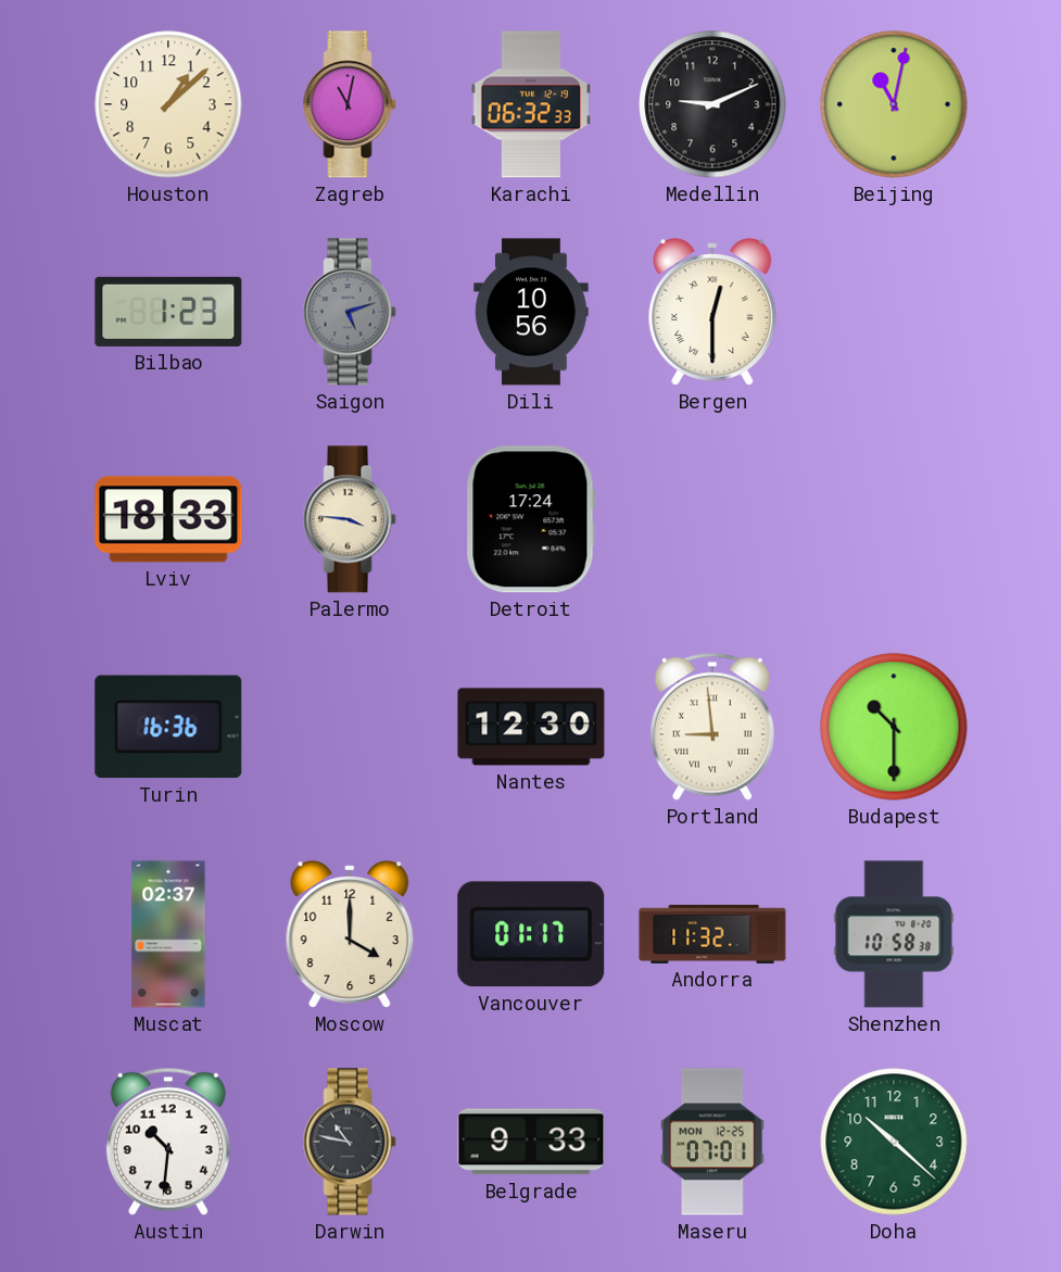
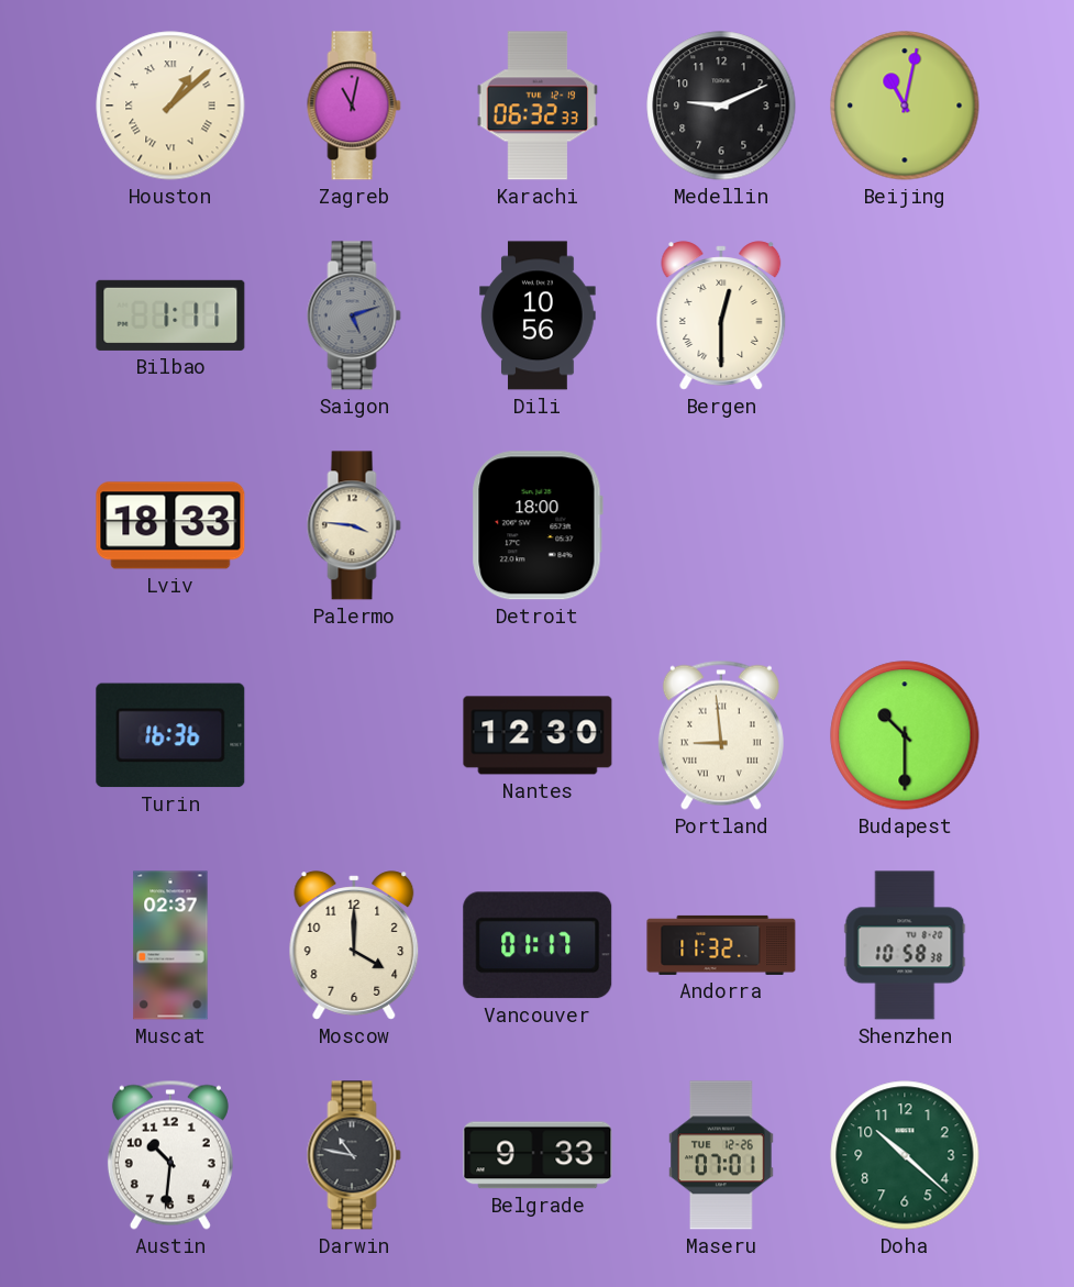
Houston numerals: Arabic -> Roman
Bilbao: 1:23 -> 1:11
Detroit: 17:24 -> 18:00
Maseru date: MON 12-25 -> TUE 12-26
